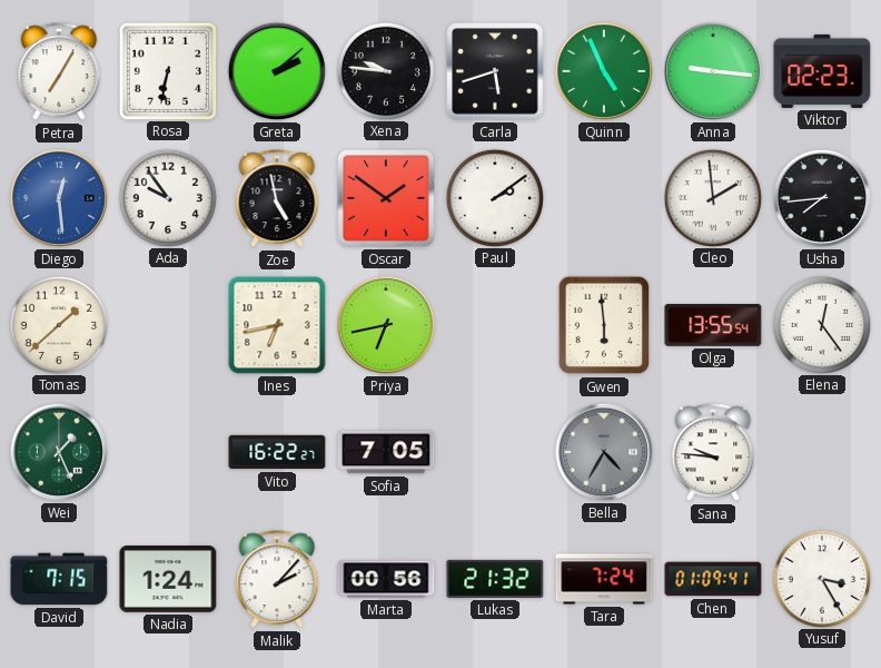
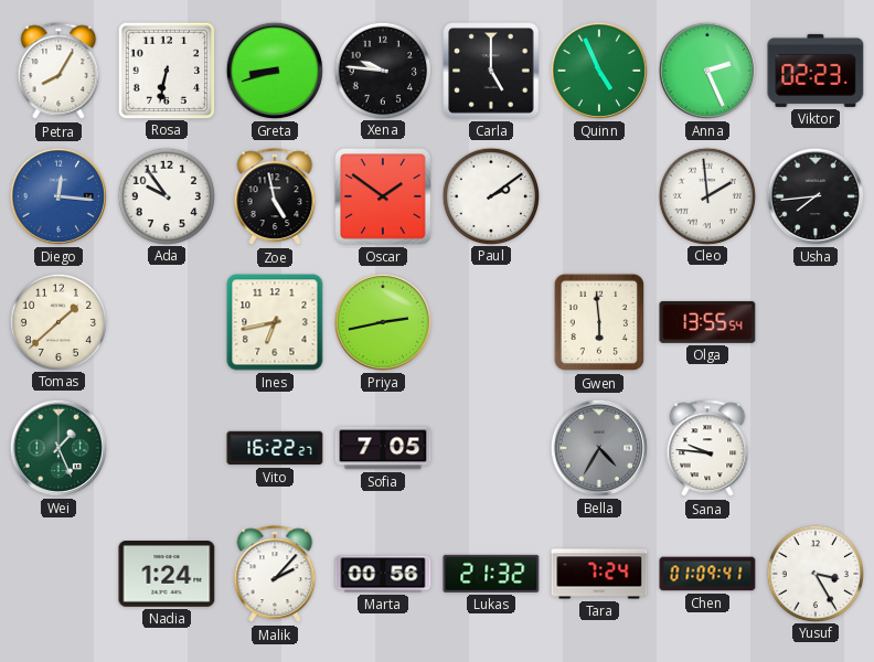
Petra: 7:05 -> 8:05
Greta: 2:08 -> 8:42
Carla: 5:42 -> 5:00
Anna: 9:16 -> 2:26
Diego: 12:29 -> 12:16
Priya: 6:43 -> 2:43
Elena: 12:24 -> none
David: 7:15 -> none
